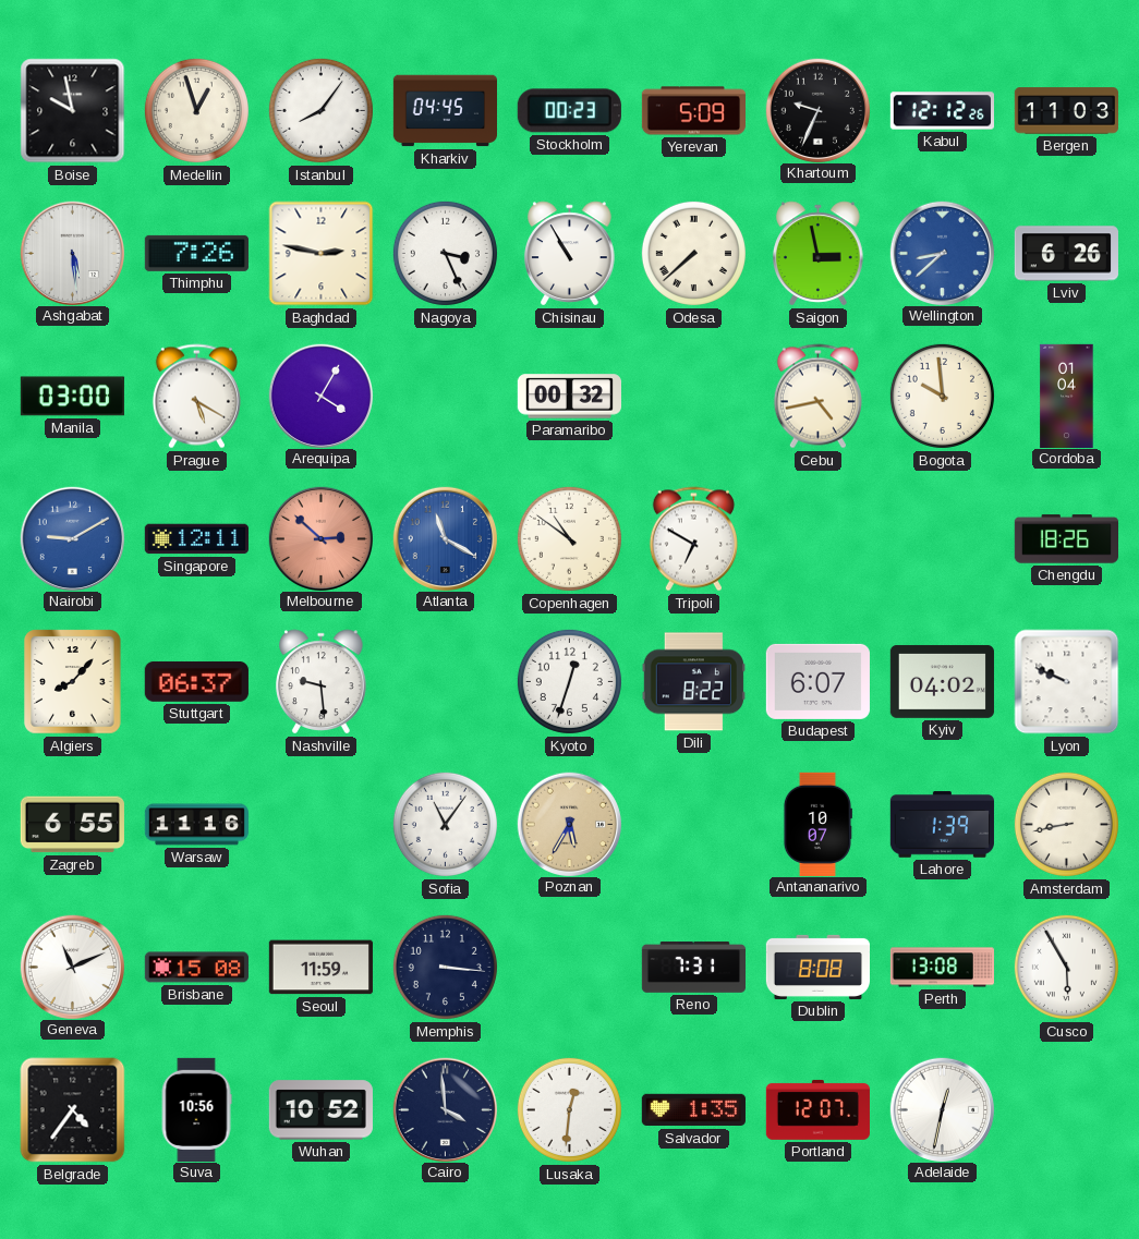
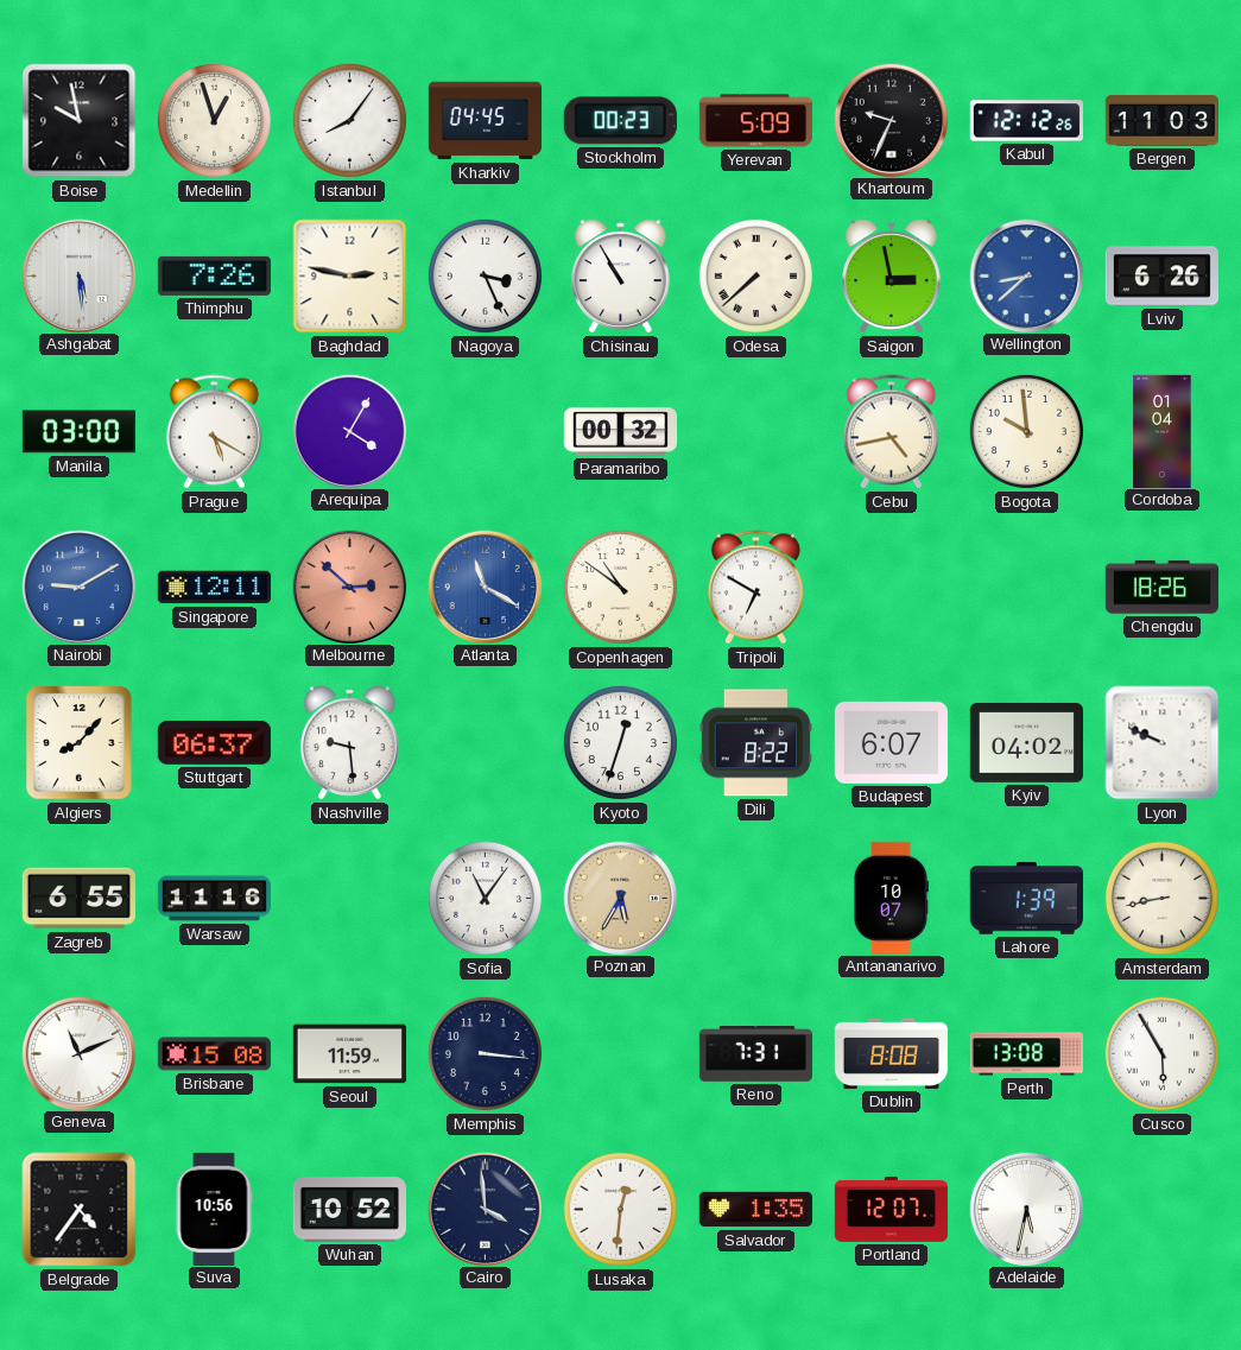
Adelaide: 12:32 -> 5:32
